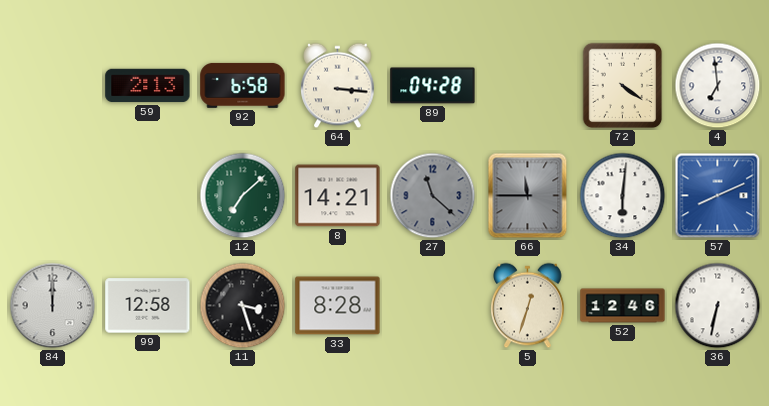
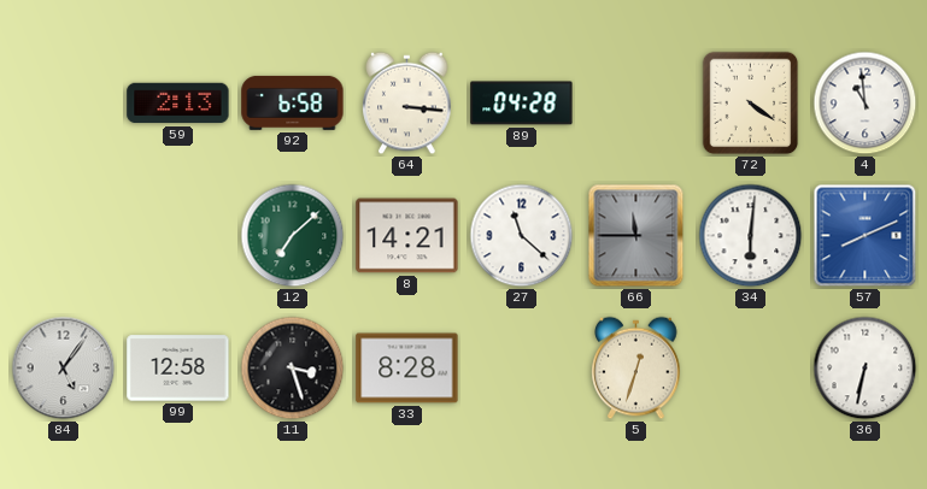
4: 6:59 -> 10:59
27 dial: grey -> white
84: 12:00 -> 5:06
52: 12:46 -> none
